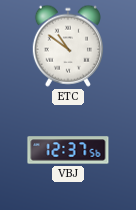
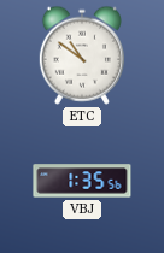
VBJ: 12:37 -> 1:35
